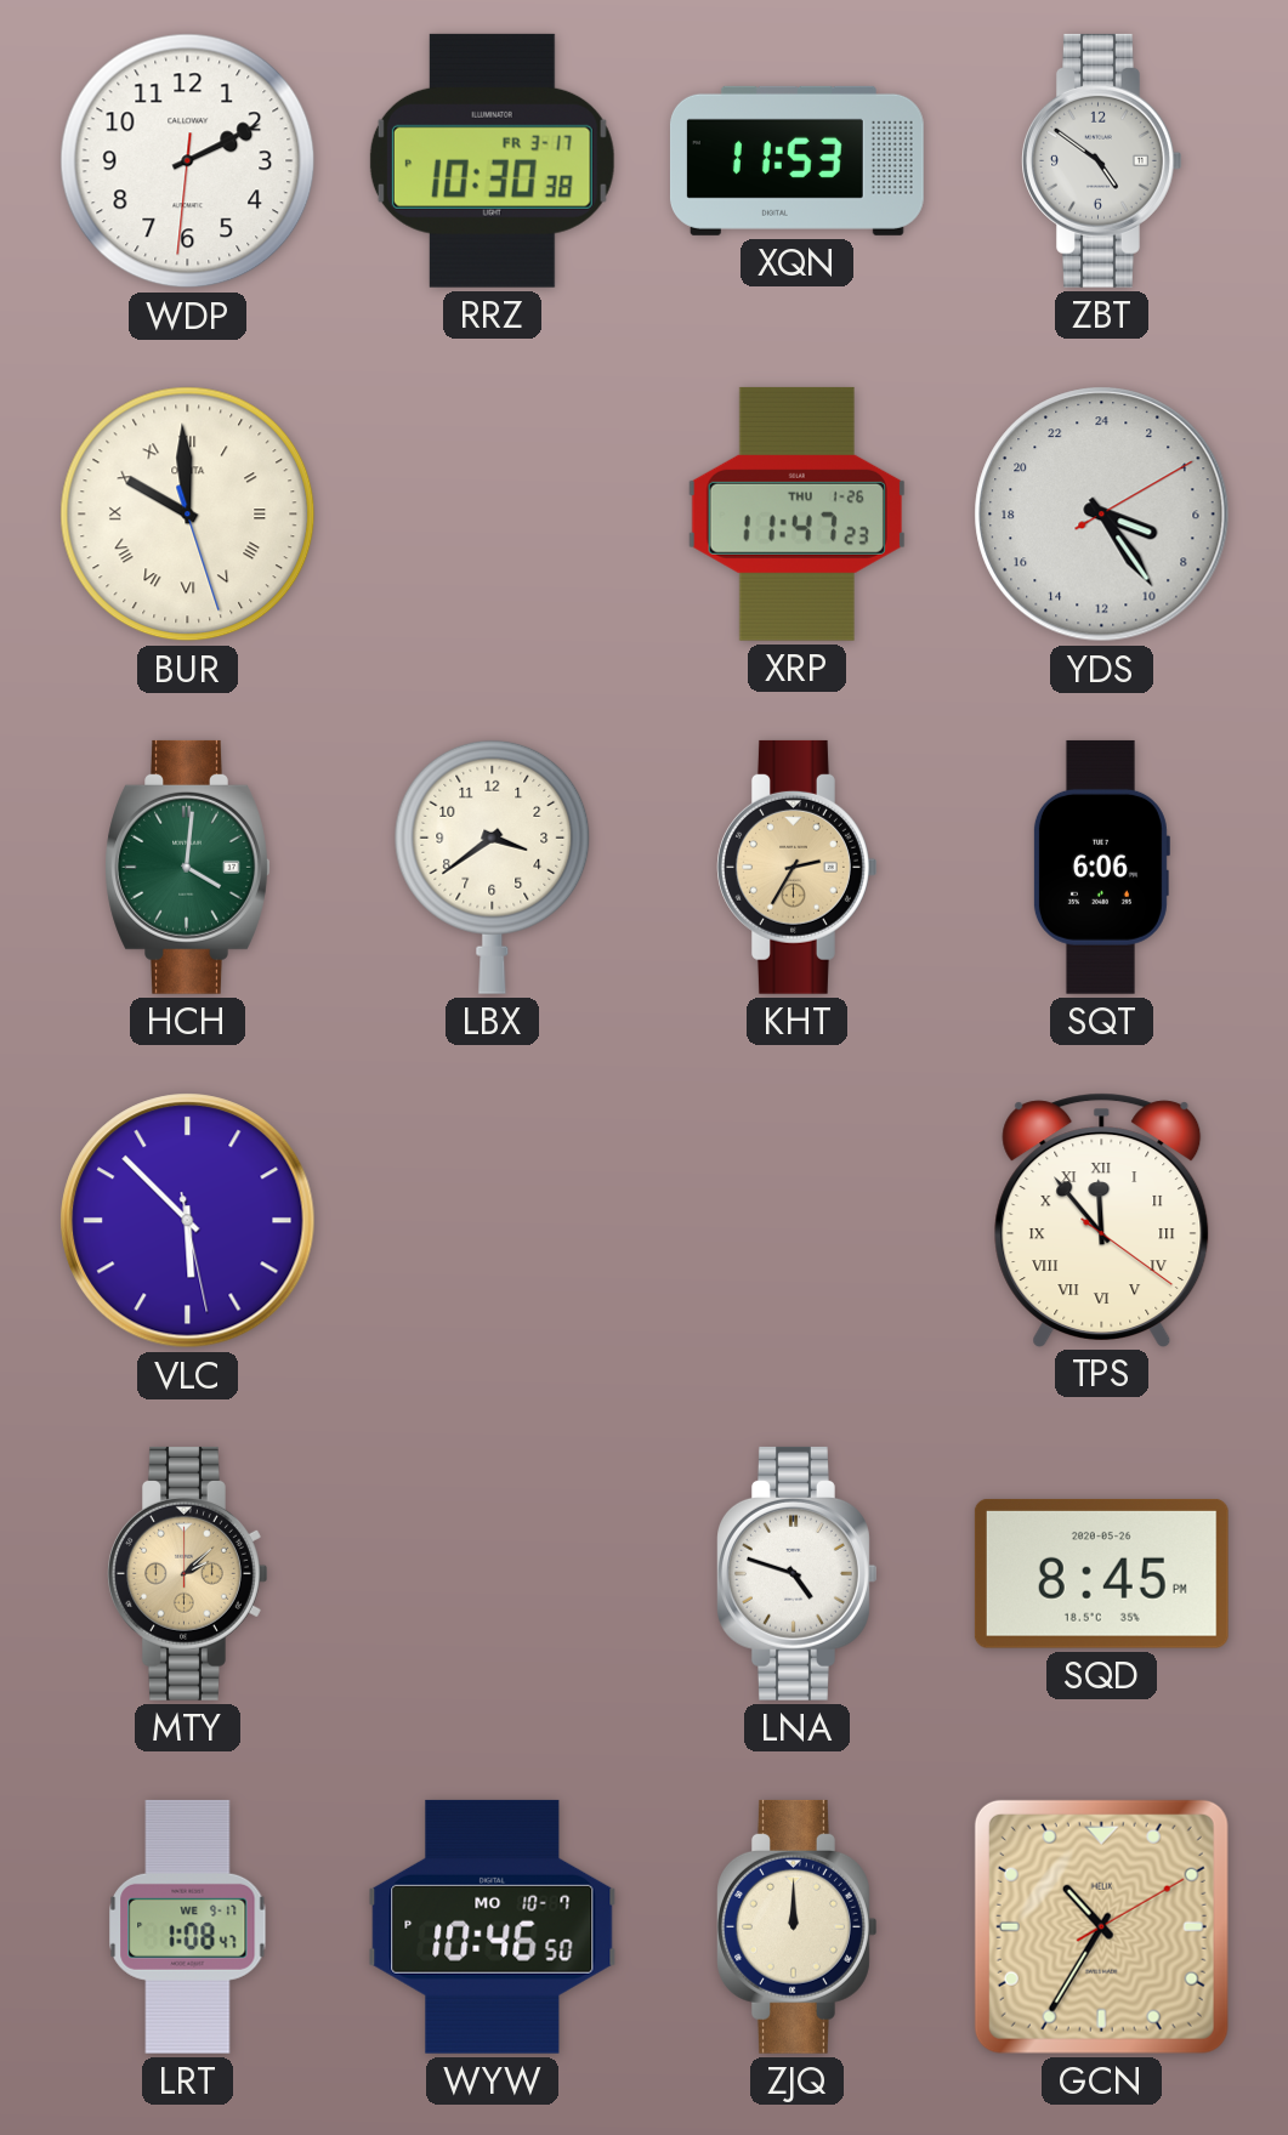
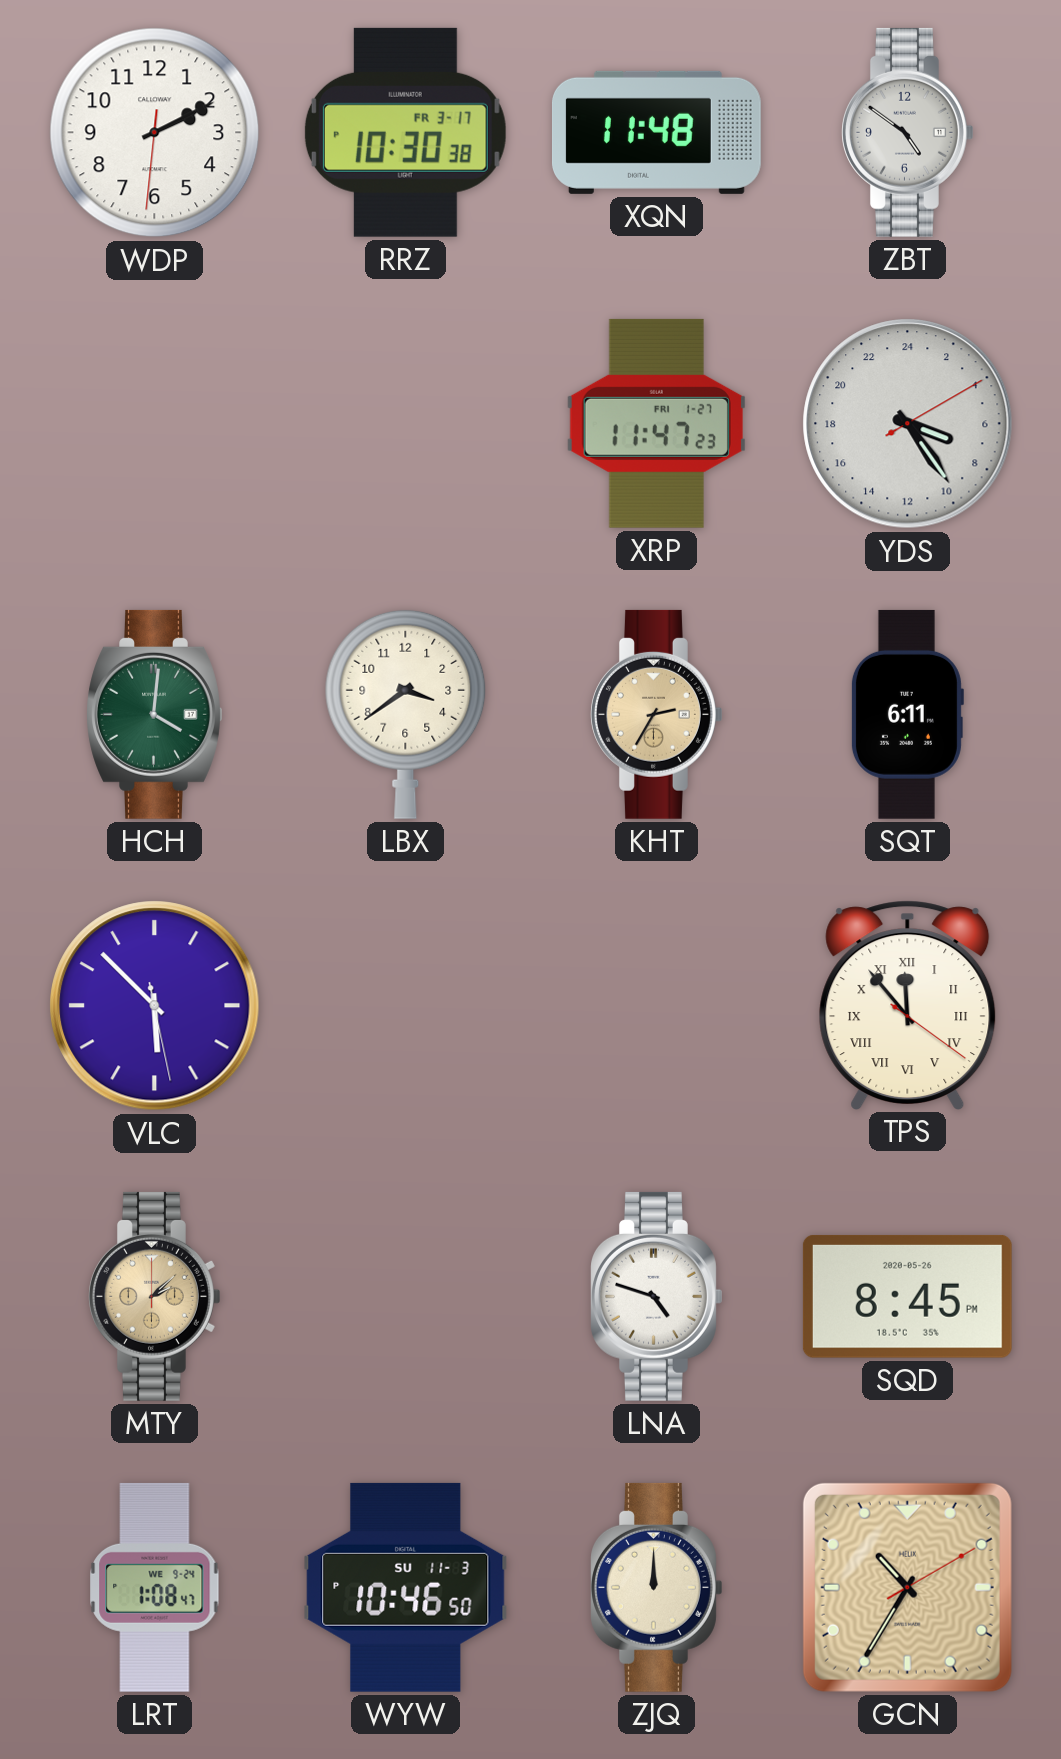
XQN: 11:53 -> 11:48
BUR: 9:59 -> none
XRP date: THU 1-26 -> FRI 1-27
SQT: 6:06 -> 6:11
LRT date: WE 9-17 -> WE 9-24
WYW date: MO 10-7 -> SU 11-3
